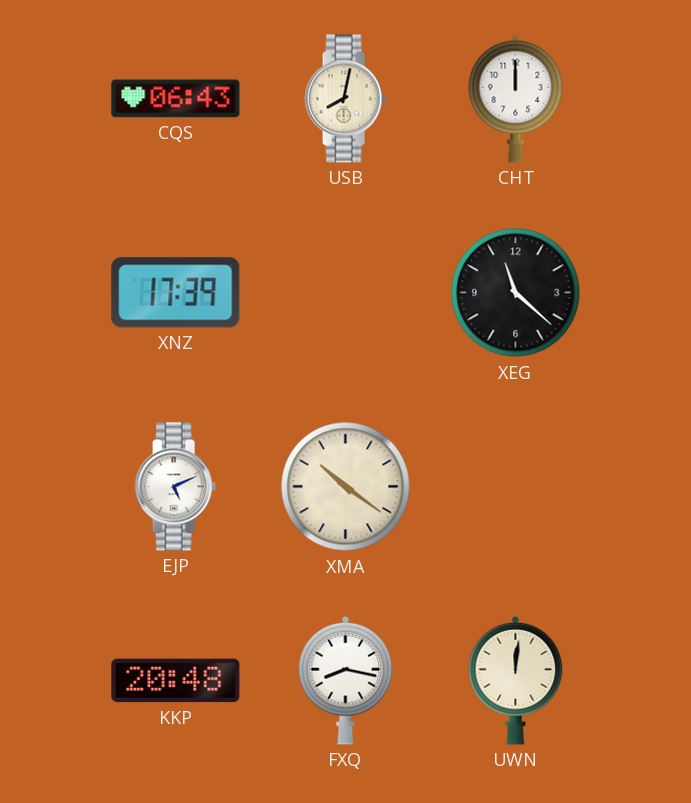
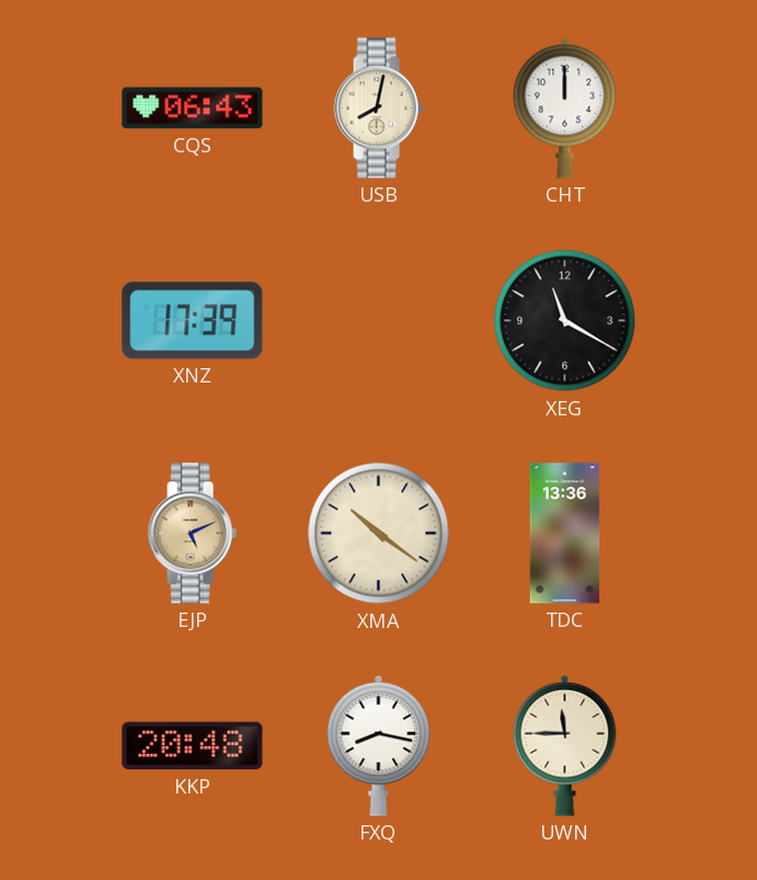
XEG: 11:22 -> 11:20
EJP dial: white -> champagne
TDC: none -> 13:36
UWN: 12:01 -> 11:45
